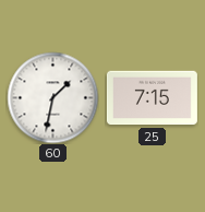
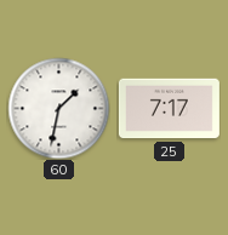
25: 7:15 -> 7:17
